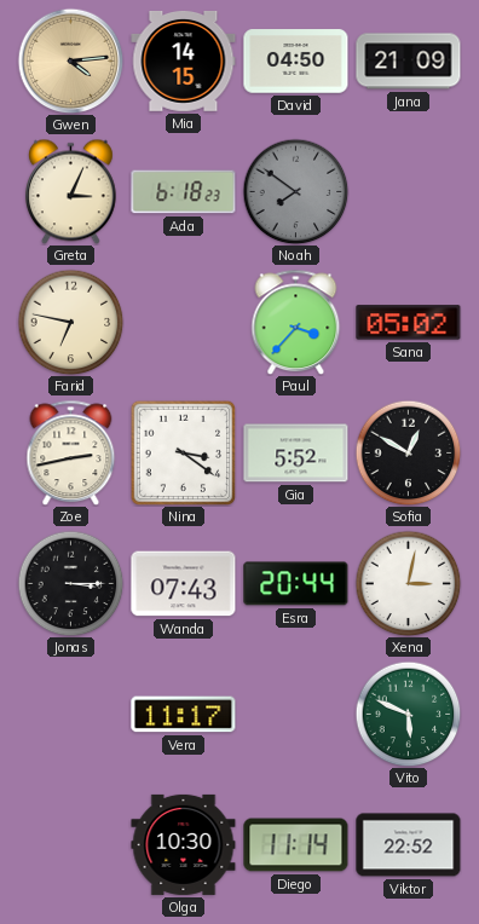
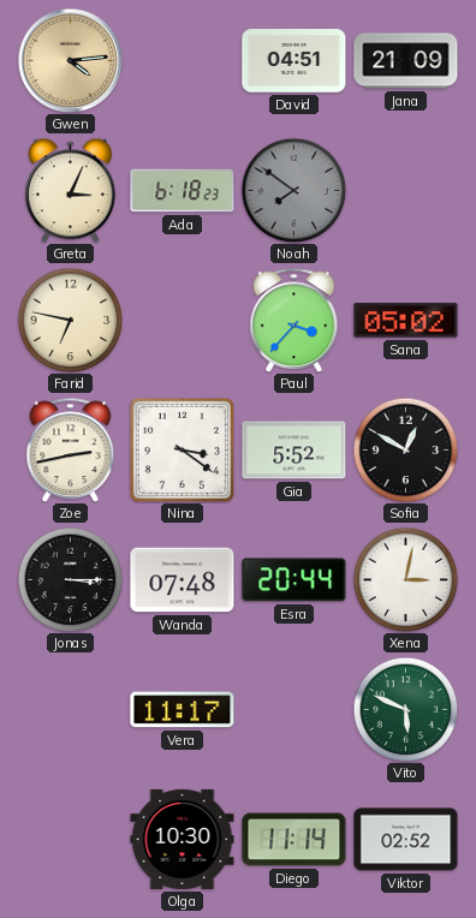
Mia: 14:15 -> none
David: 04:50 -> 04:51
Wanda: 07:43 -> 07:48
Viktor: 22:52 -> 02:52
